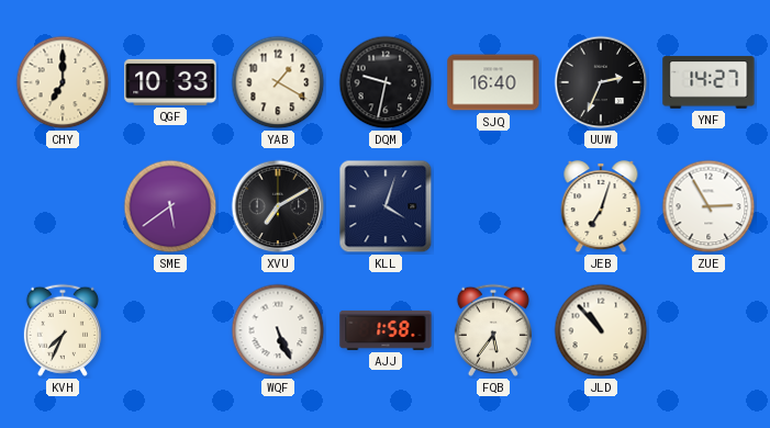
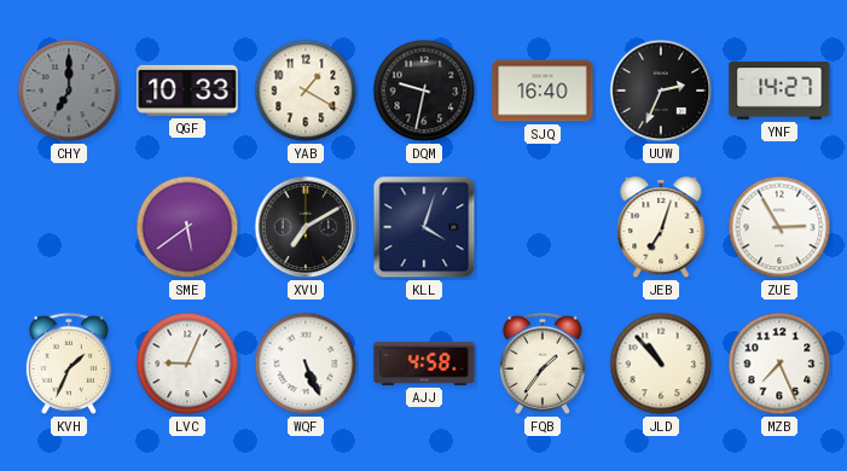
CHY dial: cream -> grey
KVH: 7:34 -> 1:34
LVC: none -> 9:04
AJJ: 1:58 -> 4:58
FQB: 5:36 -> 1:36
MZB: none -> 7:26
